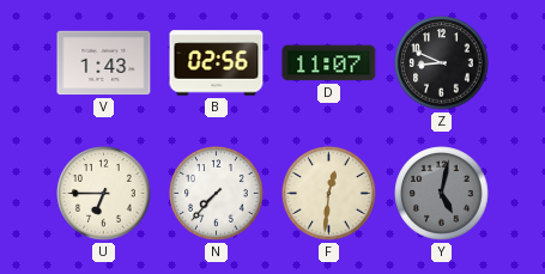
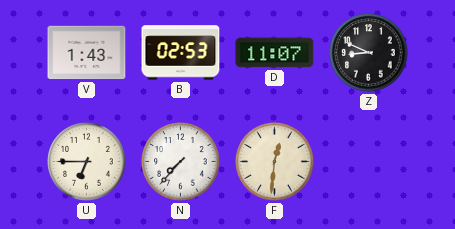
B: 02:56 -> 02:53
Y: 5:02 -> none
